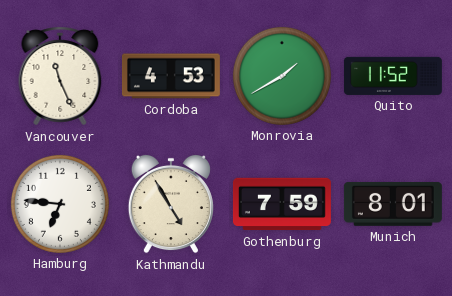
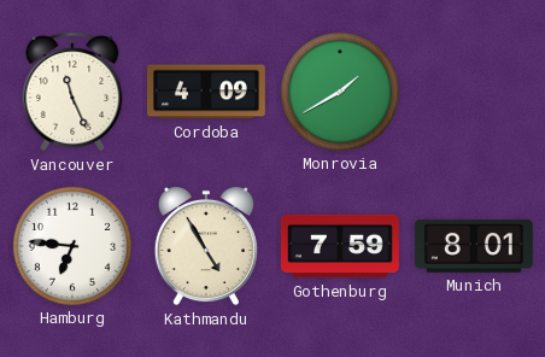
Cordoba: 4:53 -> 4:09
Quito: 11:52 -> none
